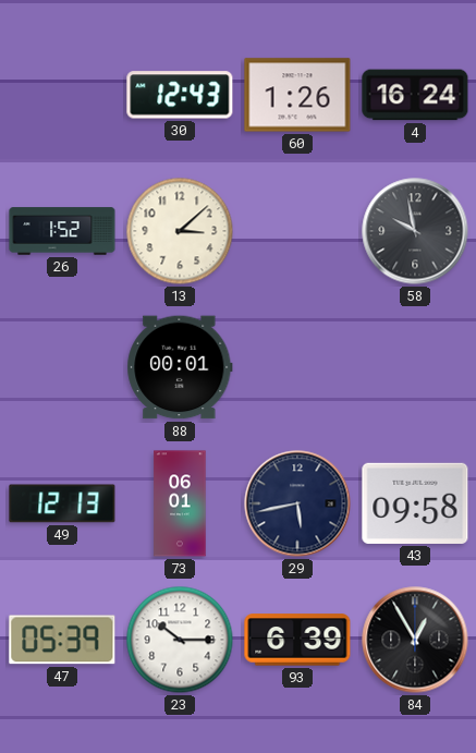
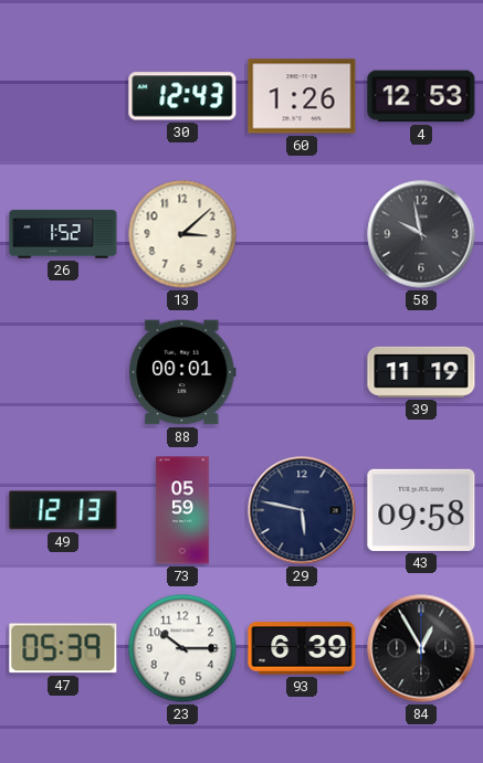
4: 16:24 -> 12:53
39: none -> 11:19
73: 06:01 -> 05:59
29: 5:43 -> 5:47
